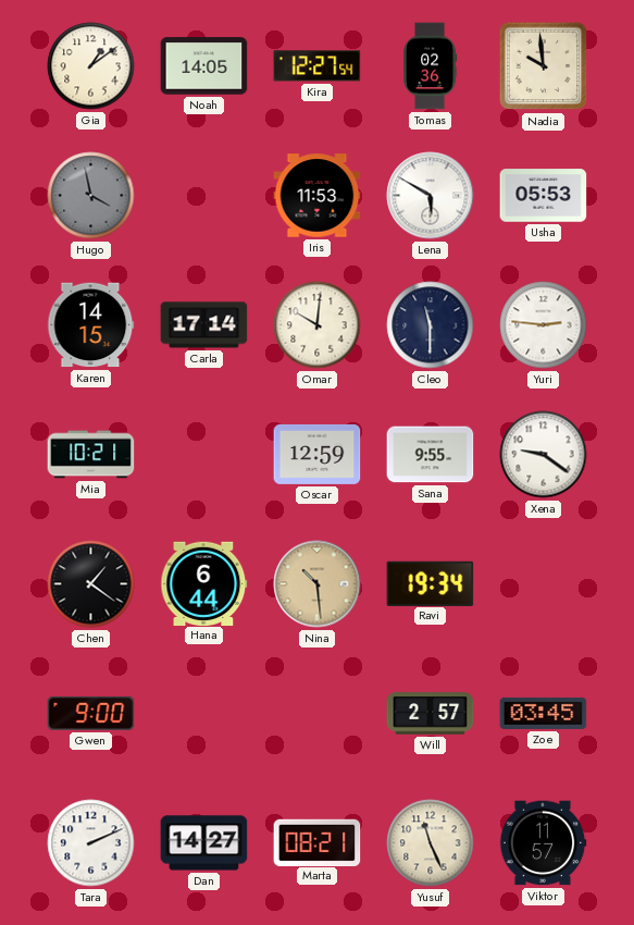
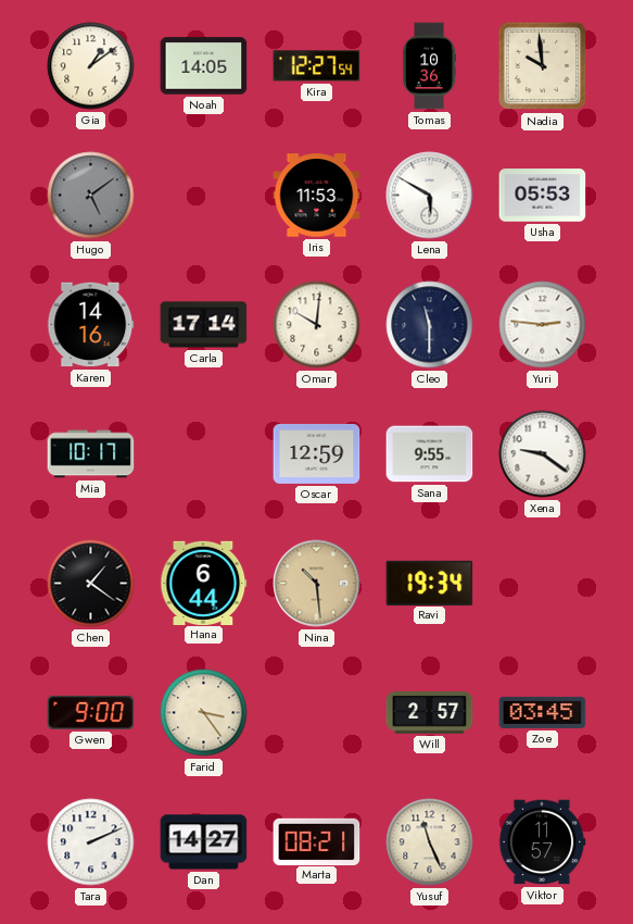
Tomas: 02:36 -> 10:36
Hugo: 3:58 -> 5:09
Karen: 14:15 -> 14:16
Mia: 10:21 -> 10:17
Farid: none -> 3:24
